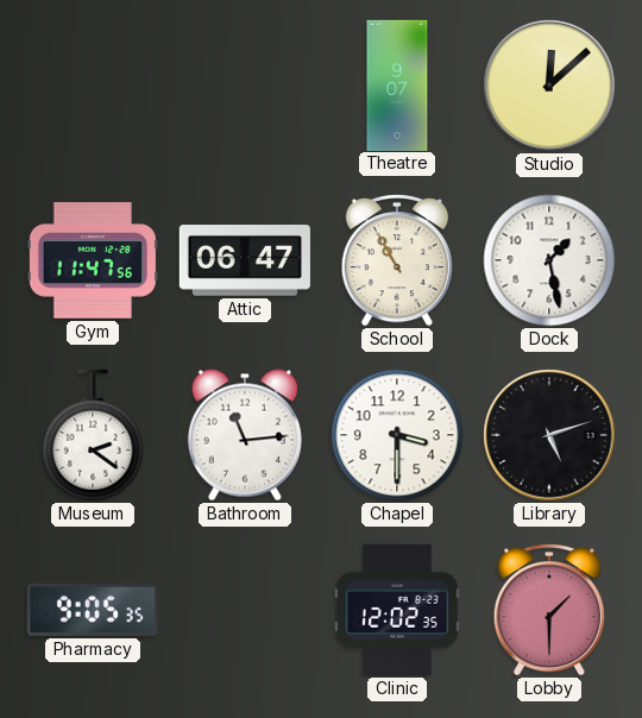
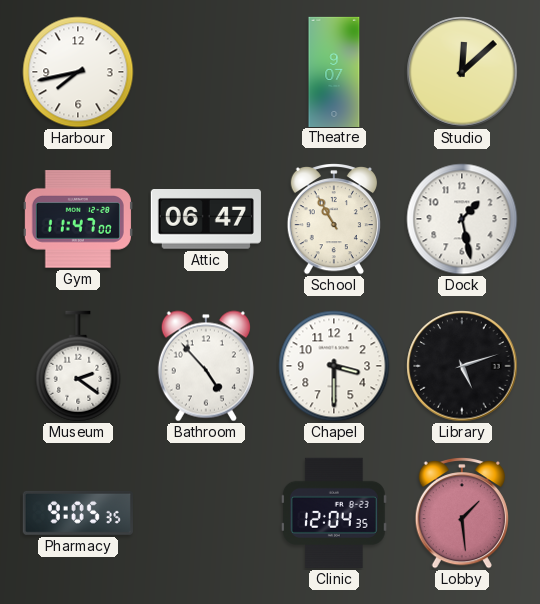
Harbour: none -> 7:43
Gym: 11:47:56 -> 11:47:00
Bathroom: 11:14 -> 4:53
Clinic: 12:02 -> 12:04
Lobby: 1:30 -> 1:29
